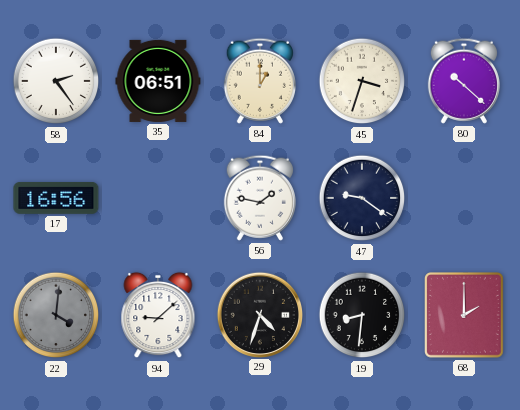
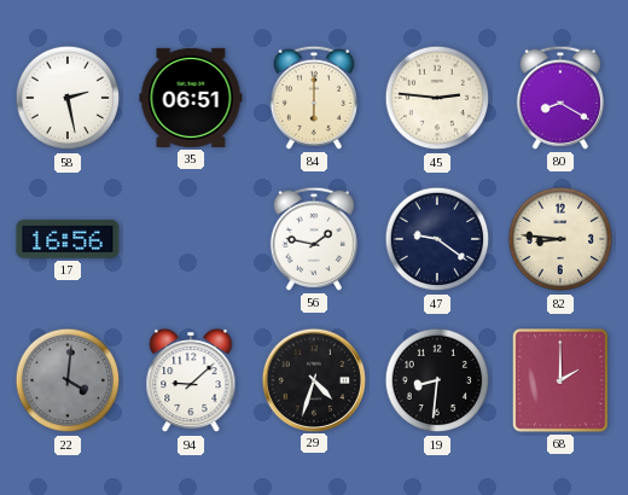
58: 2:24 -> 2:28
84: 1:00 -> 6:00
45: 3:33 -> 2:46
80: 10:22 -> 8:20
82: none -> 8:46
